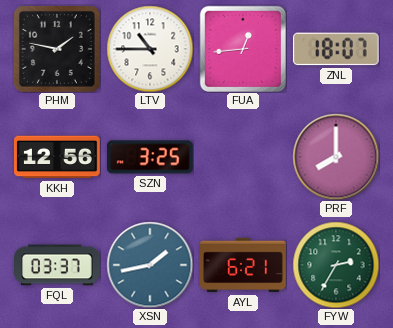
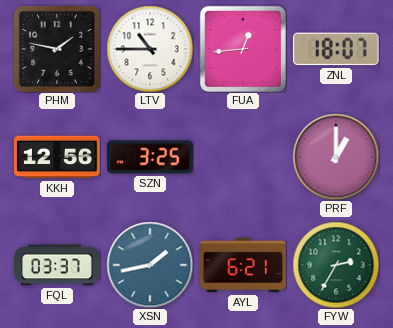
PRF: 8:00 -> 1:00
